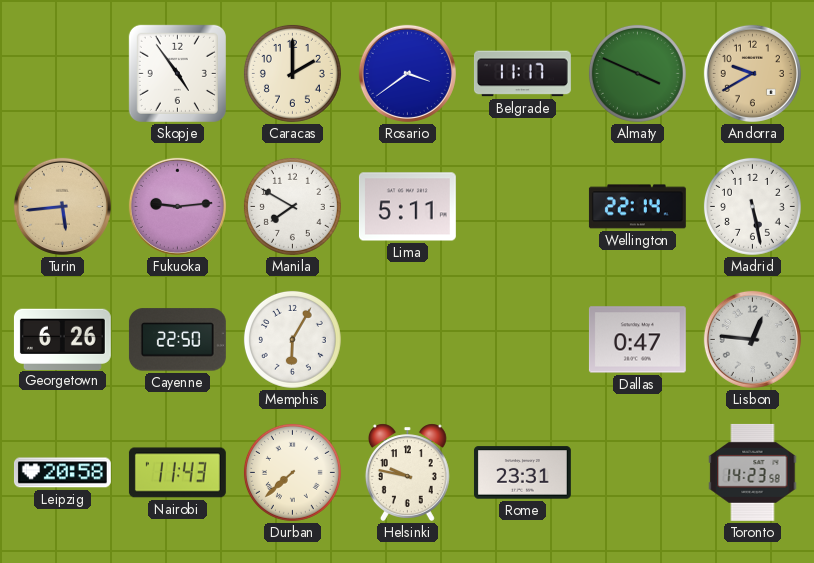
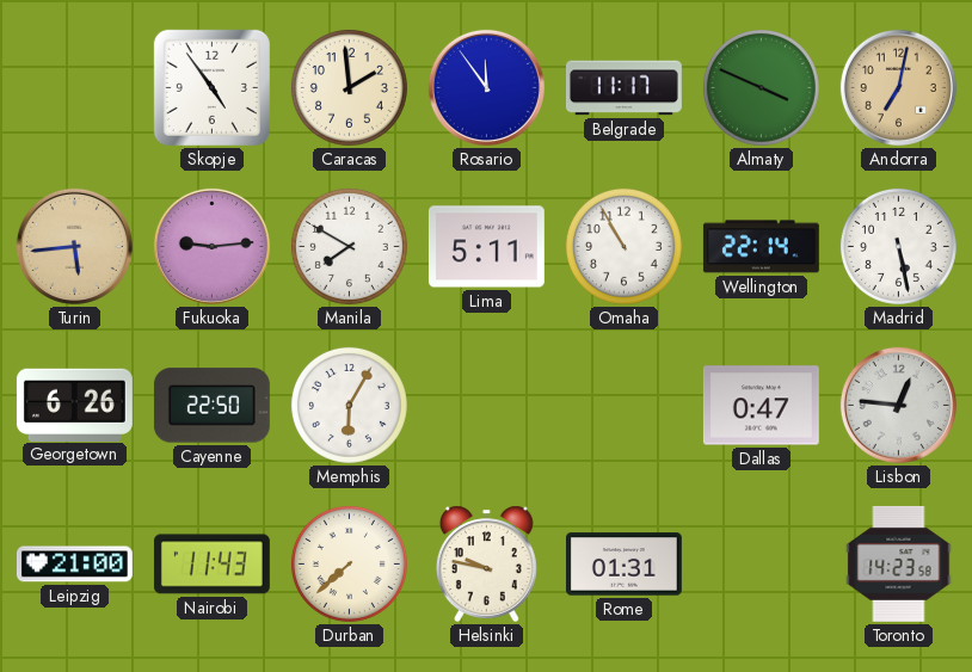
Caracas: 2:00 -> 1:59
Rosario: 3:39 -> 11:54
Andorra: 9:40 -> 7:02
Omaha: none -> 10:55
Leipzig: 20:58 -> 21:00
Rome: 23:31 -> 01:31
